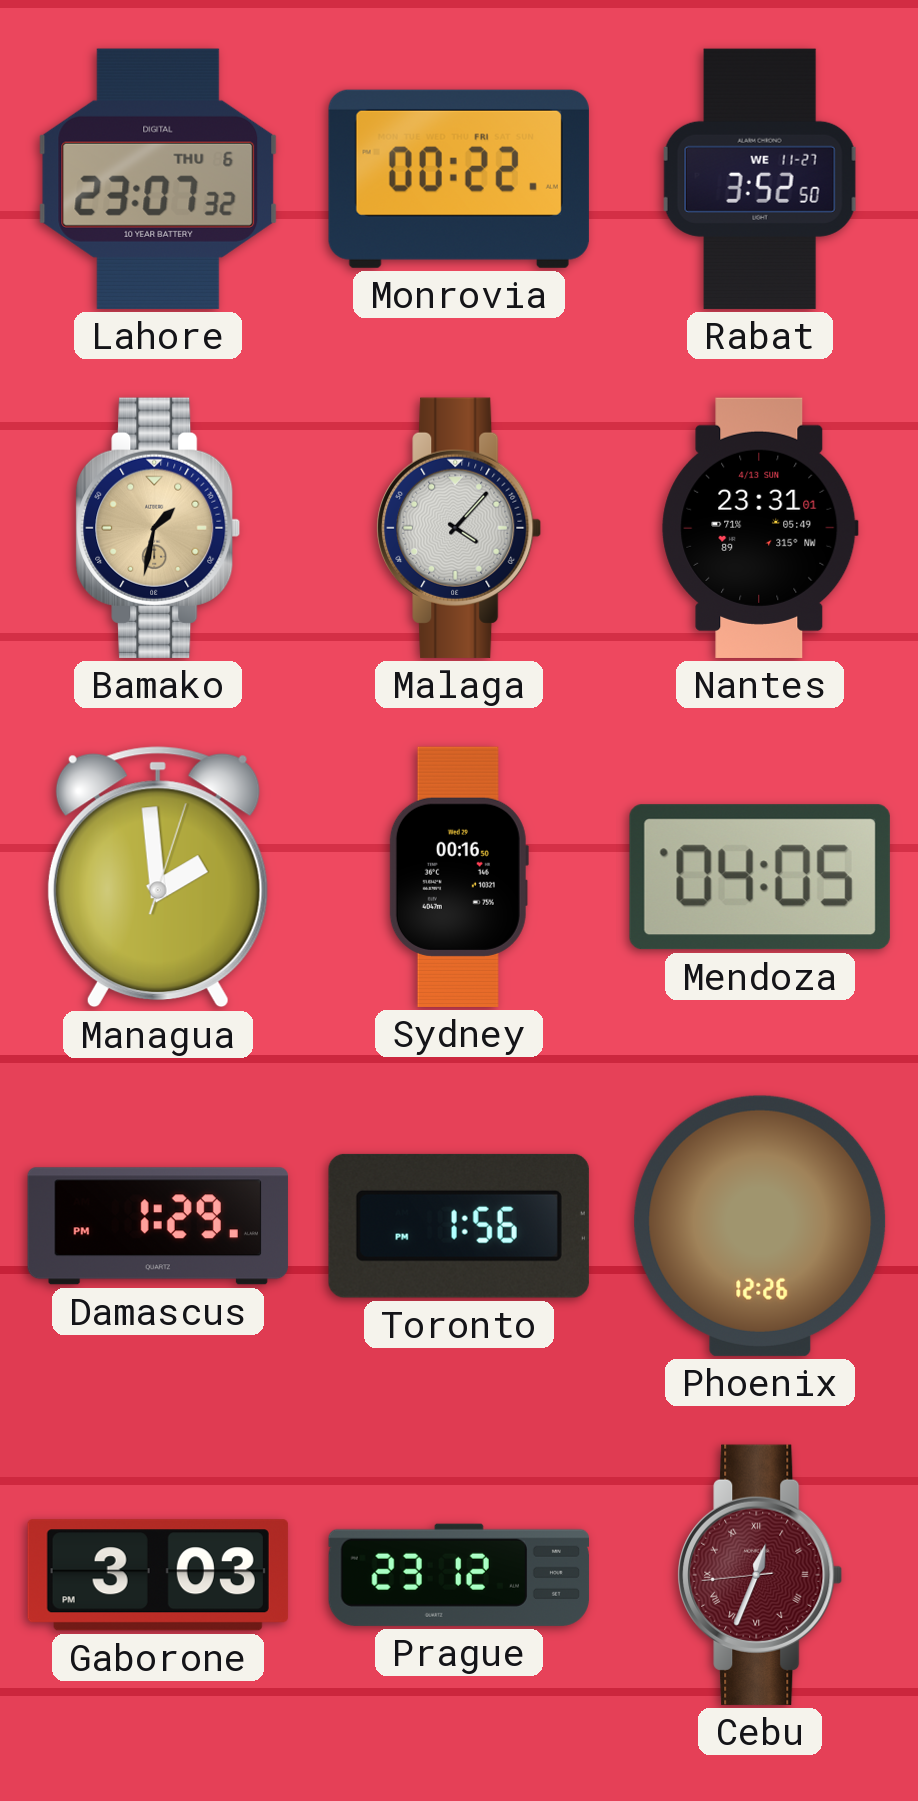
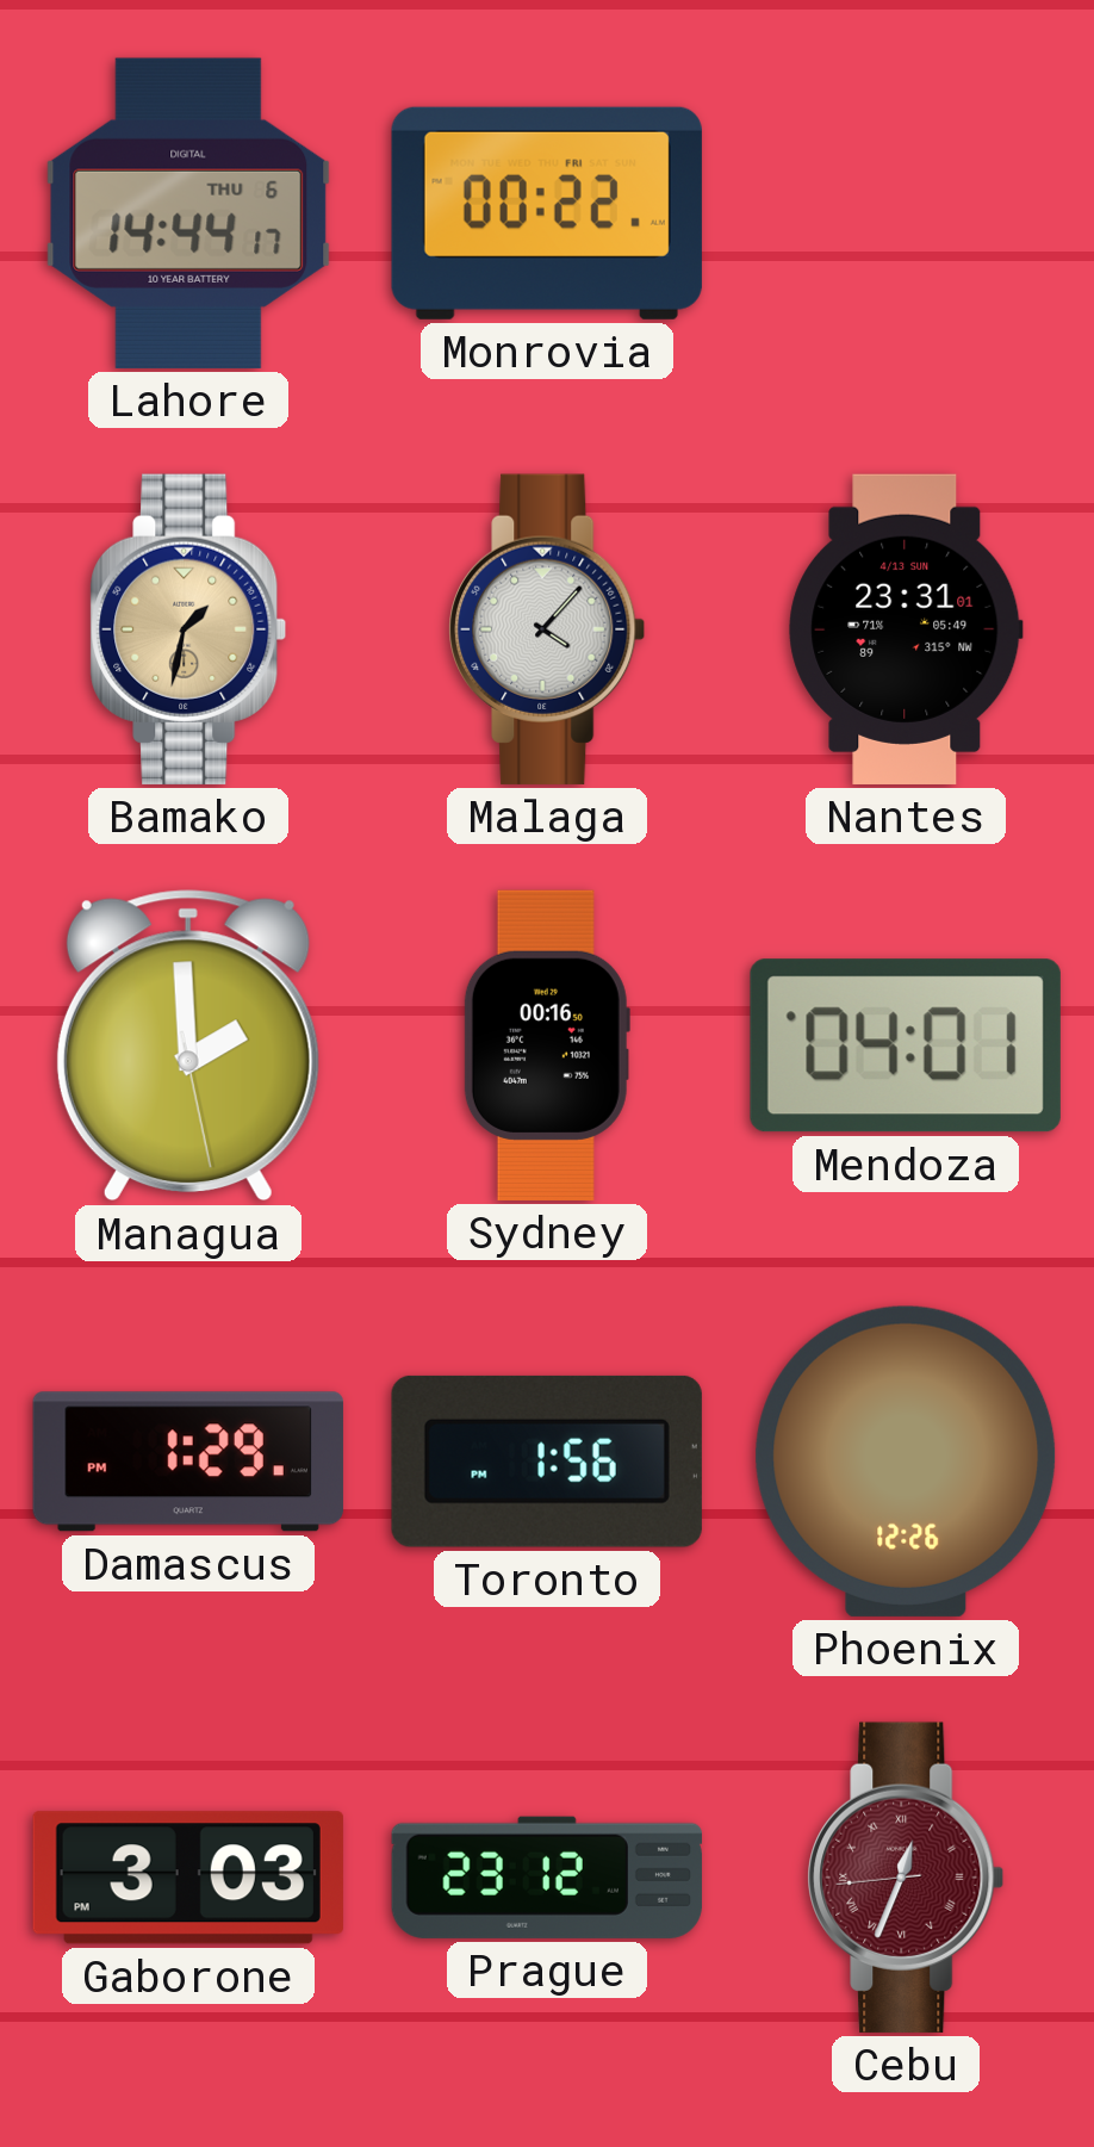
Lahore: 23:07 -> 14:44
Rabat: 3:52 -> none
Managua: 1:59:03 -> 1:59:28
Mendoza: 04:05 -> 04:01
